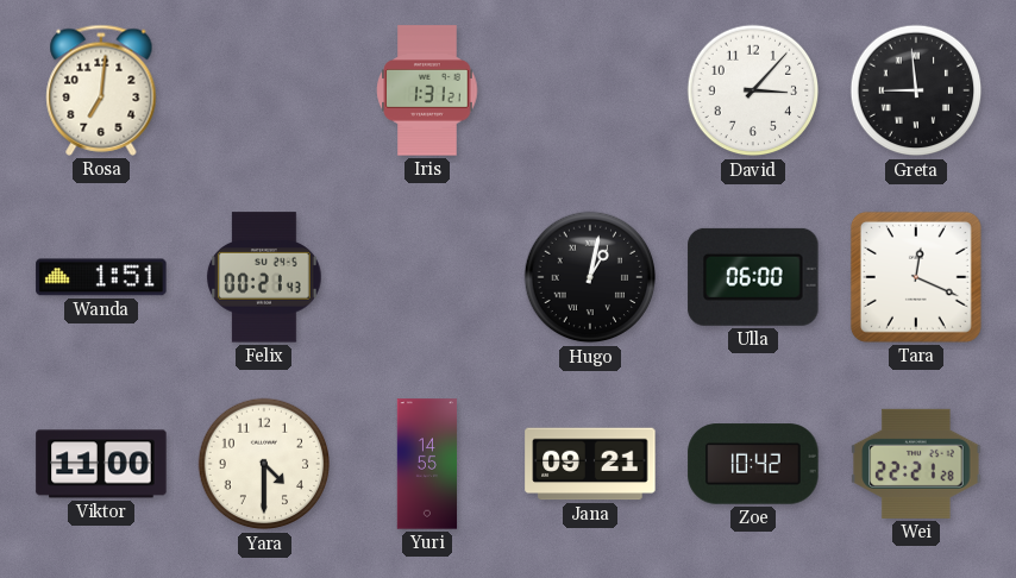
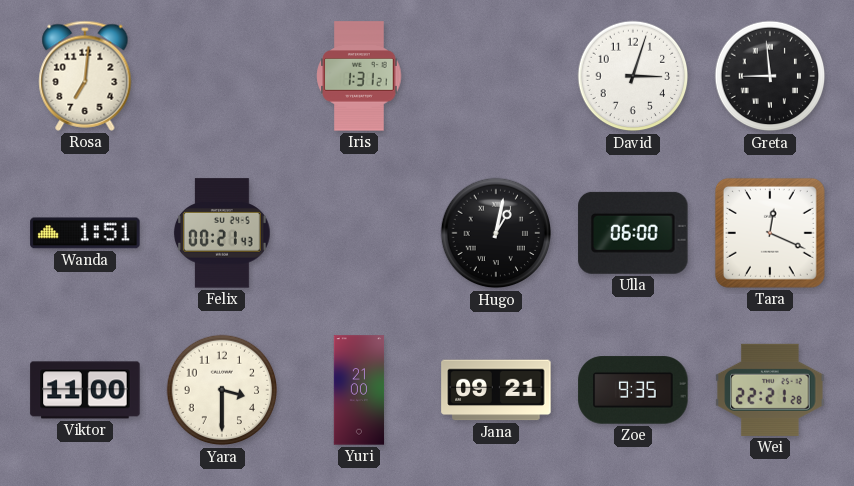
David: 3:07 -> 3:03
Yara: 4:30 -> 3:30
Yuri: 14:55 -> 21:00
Zoe: 10:42 -> 9:35
